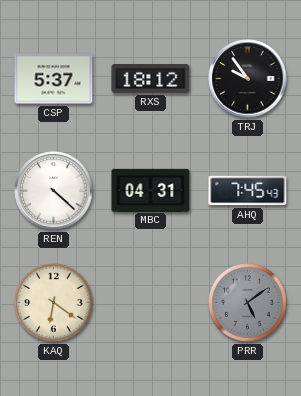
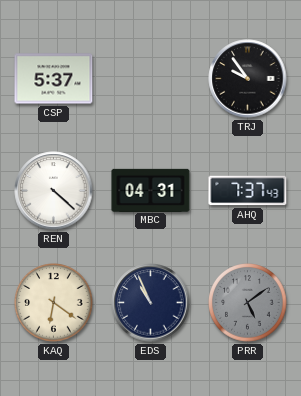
RXS: 18:12 -> none
AHQ: 7:45 -> 7:37
EDS: none -> 10:56
